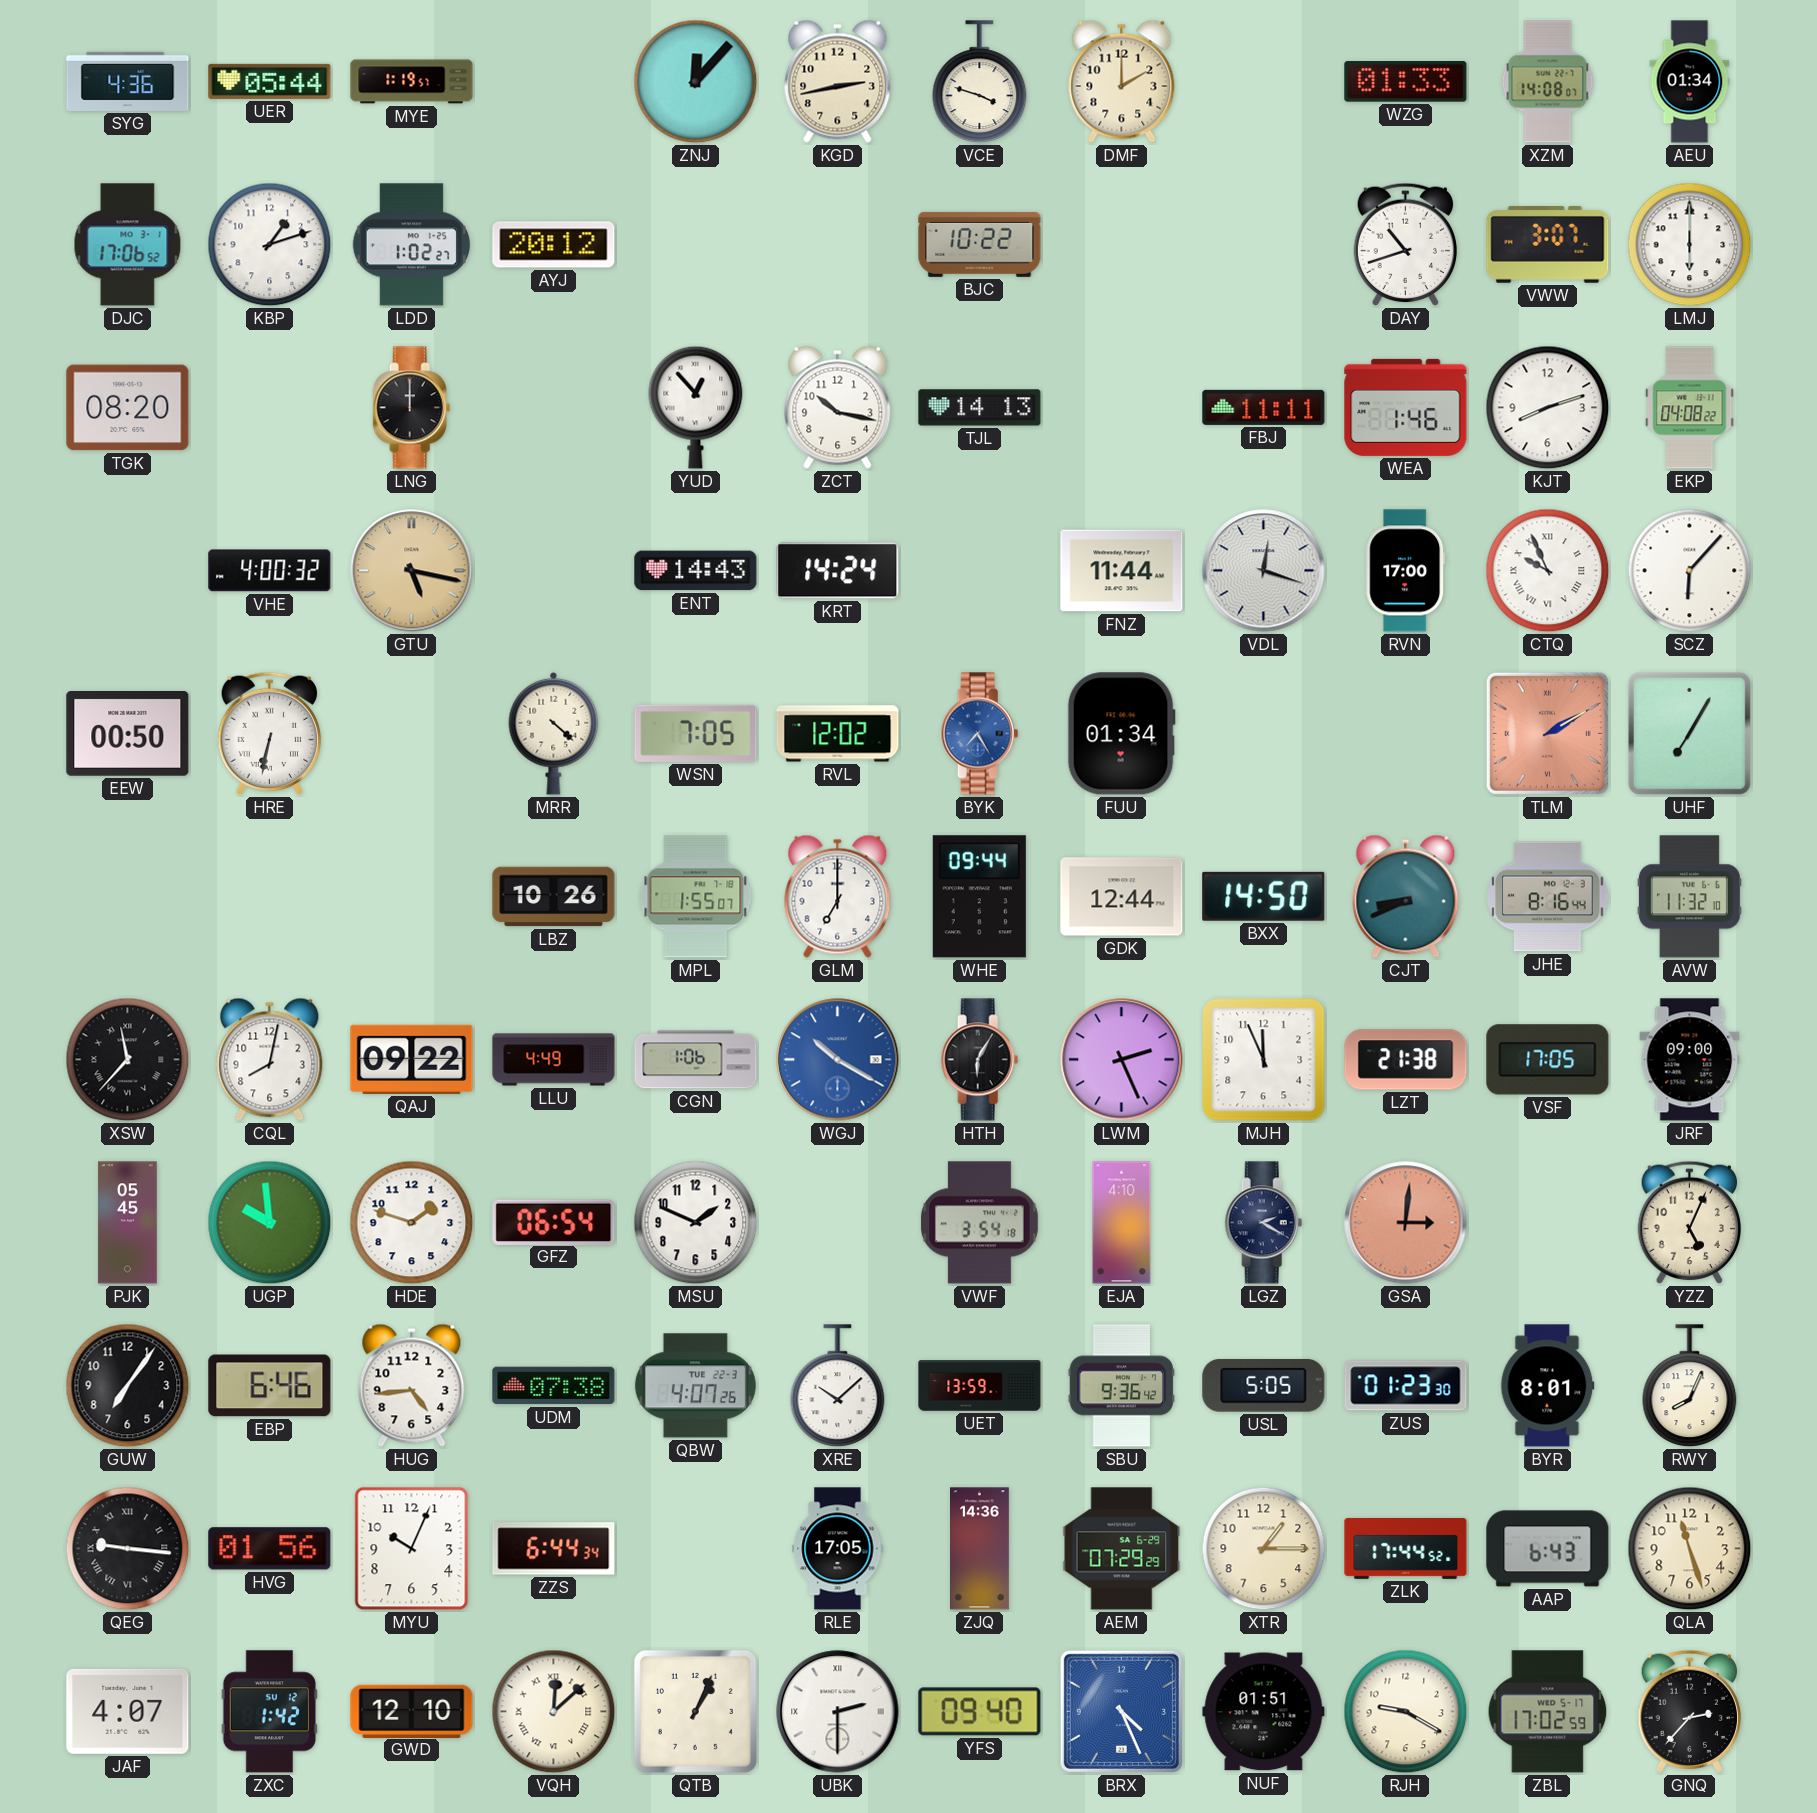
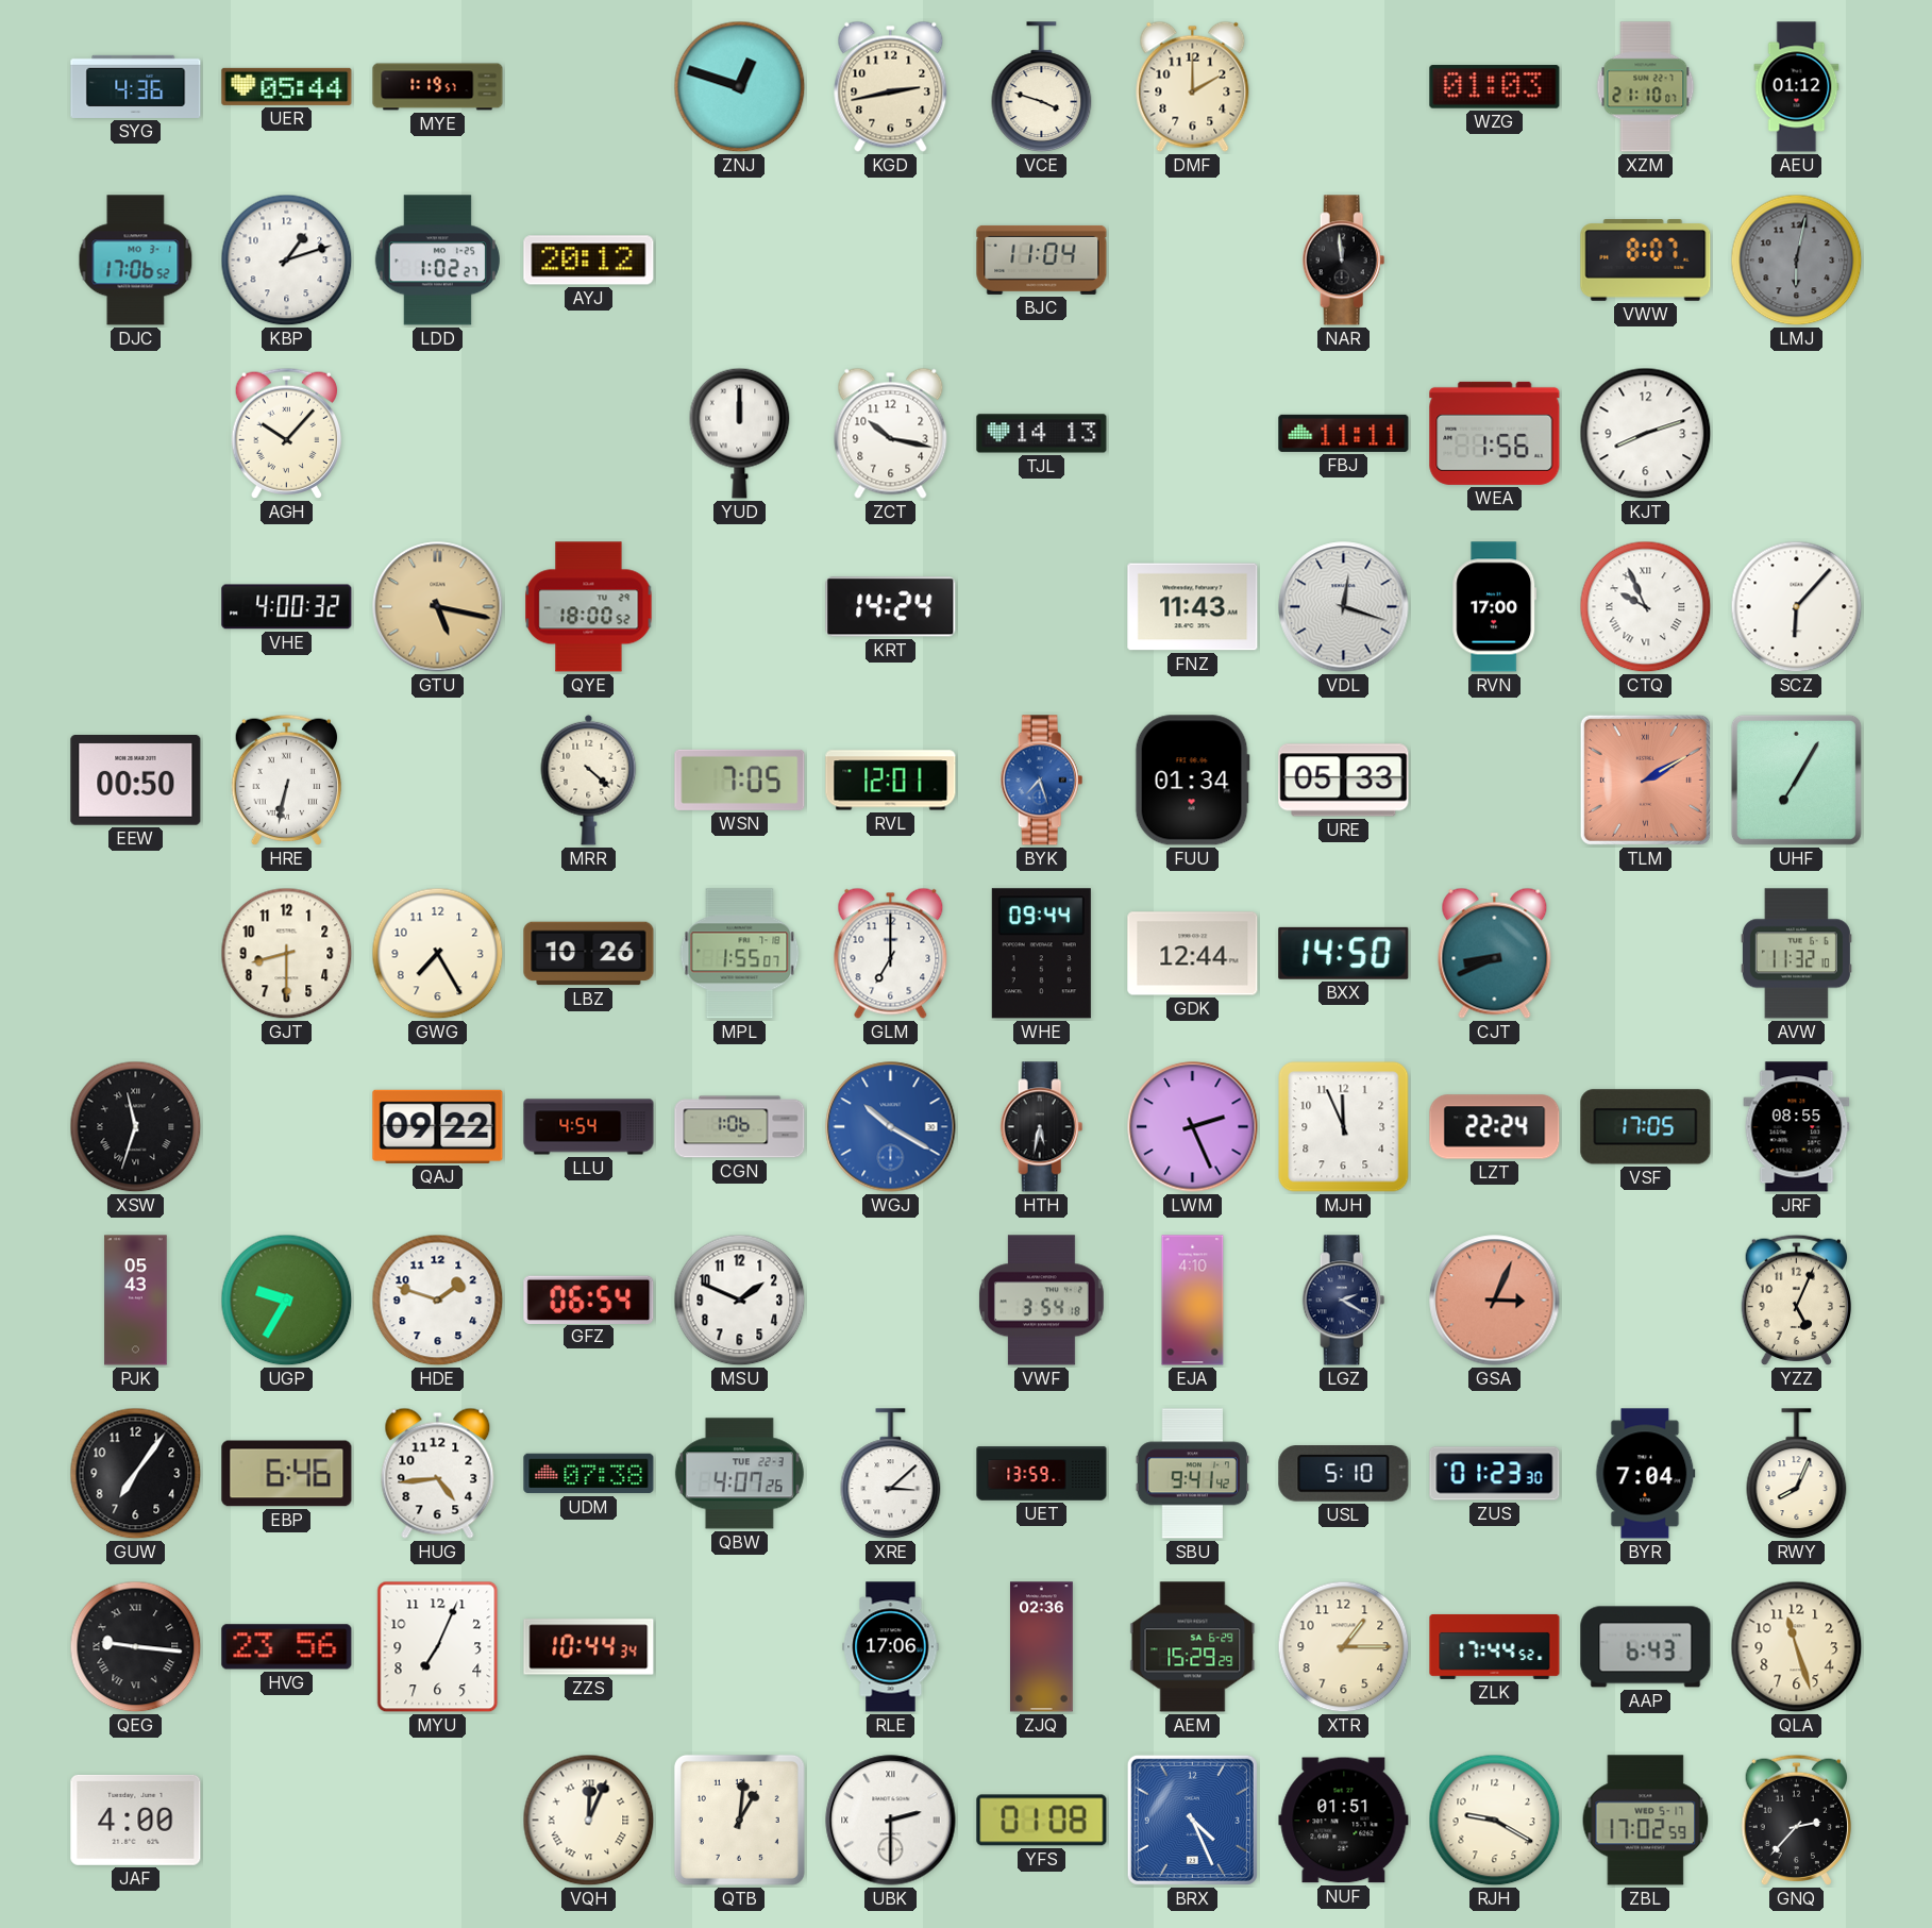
ZNJ: 12:07 -> 12:48
WZG: 01:33 -> 01:03
XZM: 14:08 -> 21:10
AEU: 01:34 -> 01:12
BJC: 10:22 -> 11:04
NAR: none -> 11:59
DAY: 10:42 -> none
VWW: 3:07 -> 8:07
LMJ: 6:00 -> 6:02
LMJ dial: white -> grey
TGK: 08:20 -> none
AGH: none -> 10:07
LNG: 12:00 -> none
YUD: 12:53 -> 12:00
WEA: 1:46 -> 1:56
EKP: 04:08 -> none
QYE: none -> 18:00
ENT: 14:43 -> none
FNZ: 11:44 -> 11:43
RVL: 12:02 -> 12:01
BYK: 7:25 -> 7:27
URE: none -> 05:33
GJT: none -> 8:30
GWG: none -> 7:25
JHE: 8:16 -> none
XSW: 11:37 -> 11:33
CQL: 8:02 -> none
LLU: 4:49 -> 4:54
HTH: 6:05 -> 5:32
LZT: 21:38 -> 22:24
JRF: 09:00 -> 08:55
PJK: 05:45 -> 05:43
UGP: 9:59 -> 9:35
GSA: 3:01 -> 3:04
XRE: 10:08 -> 3:08
SBU: 9:36 -> 9:41
USL: 5:05 -> 5:10
BYR: 8:01 -> 7:04
HVG: 01:56 -> 23:56
MYU: 10:04 -> 7:04
ZZS: 6:44 -> 10:44
RLE: 17:05 -> 17:06
ZJQ: 14:36 -> 02:36
AEM: 07:29 -> 15:29
JAF: 4:07 -> 4:00
ZXC: 1:42 -> none
GWD: 12:10 -> none
VQH: 12:08 -> 12:04
QTB: 1:04 -> 1:01
YFS: 09:40 -> 01:08
